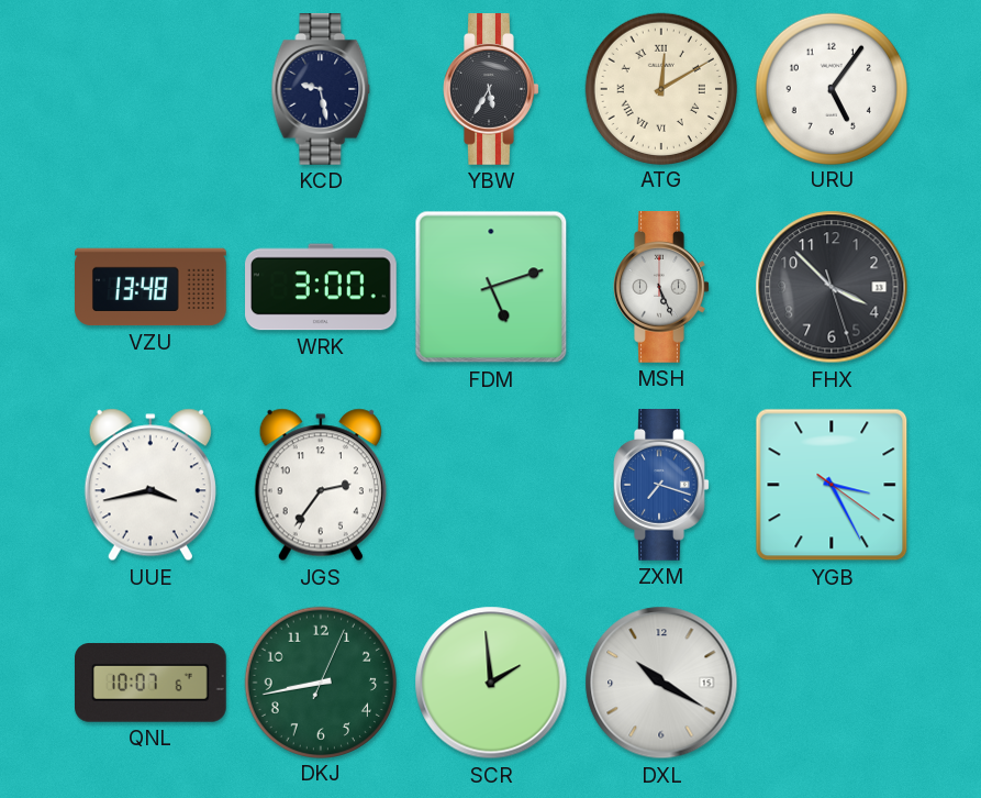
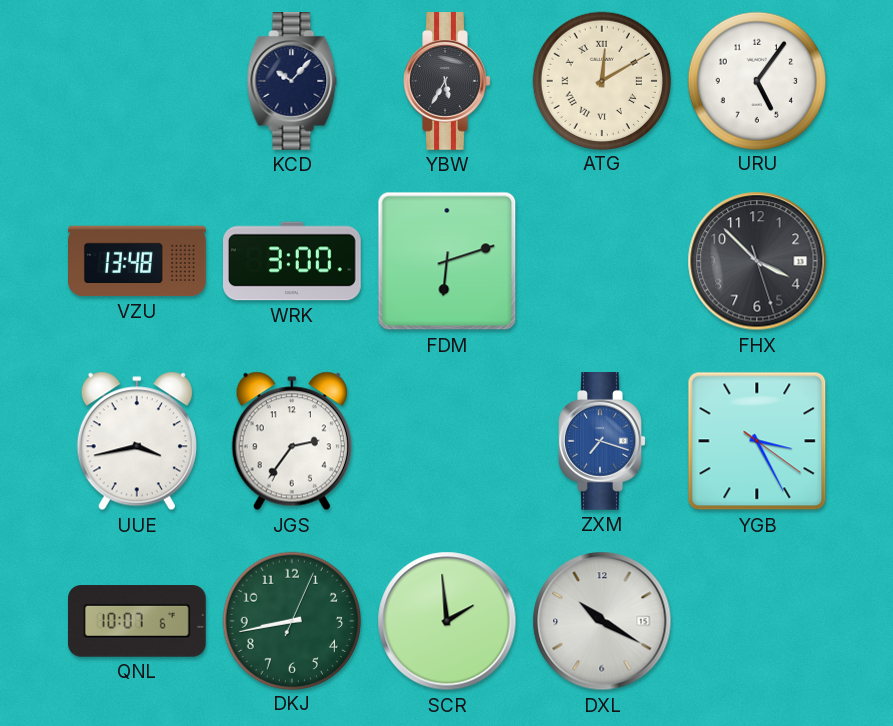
KCD: 9:28 -> 10:07
FDM: 5:12 -> 6:12
MSH: 5:26 -> none
